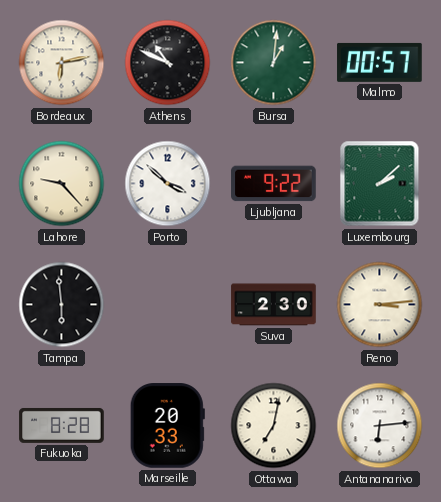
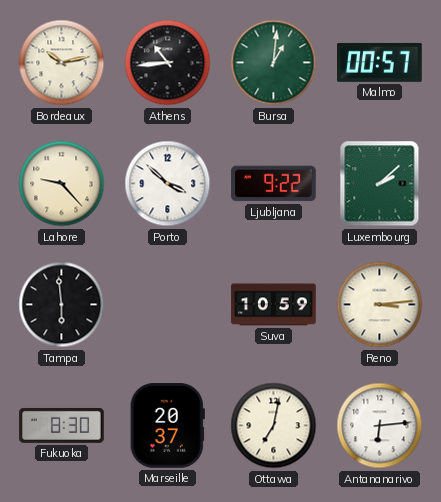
Bordeaux: 6:13 -> 10:13
Athens: 10:49 -> 10:44
Suva: 2:30 -> 10:59
Fukuoka: 8:28 -> 8:30
Marseille: 20:33 -> 20:37
